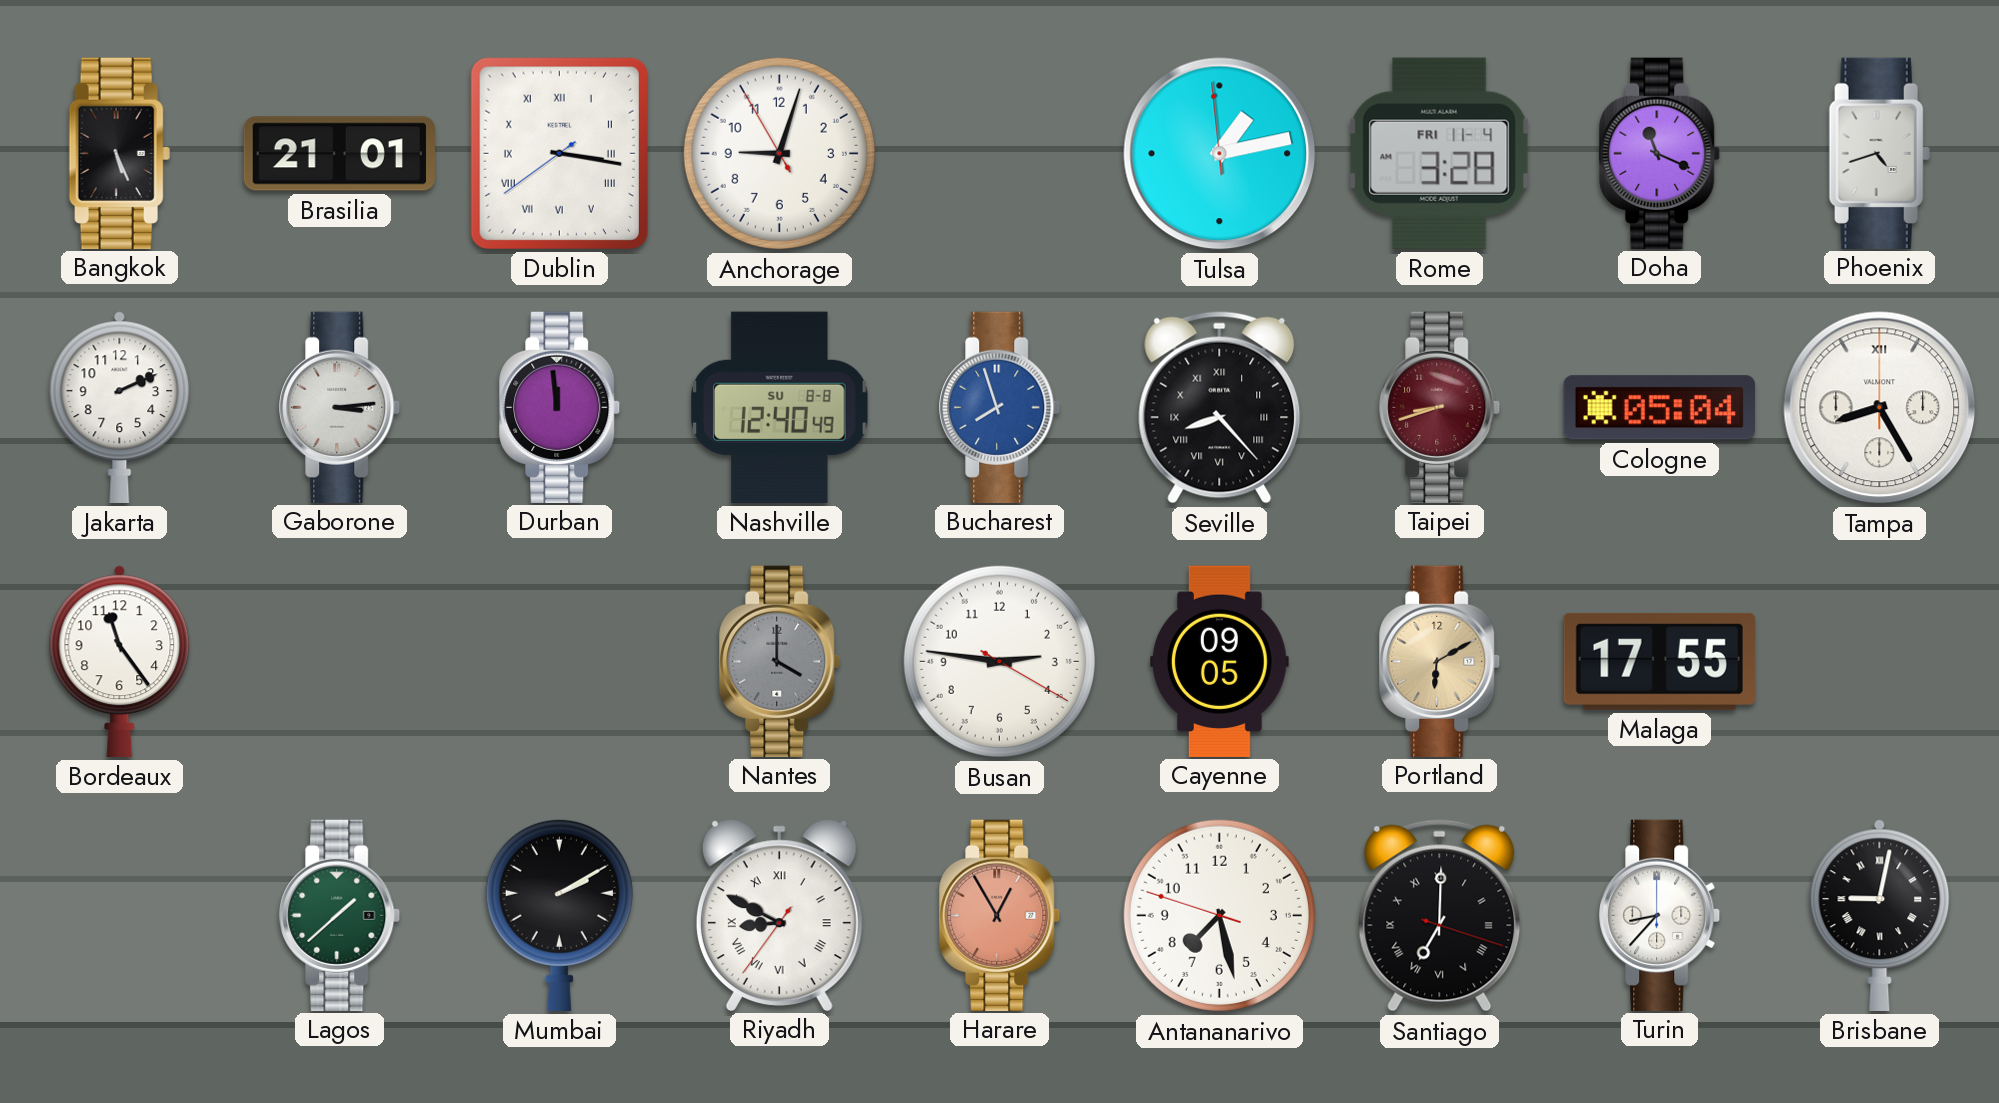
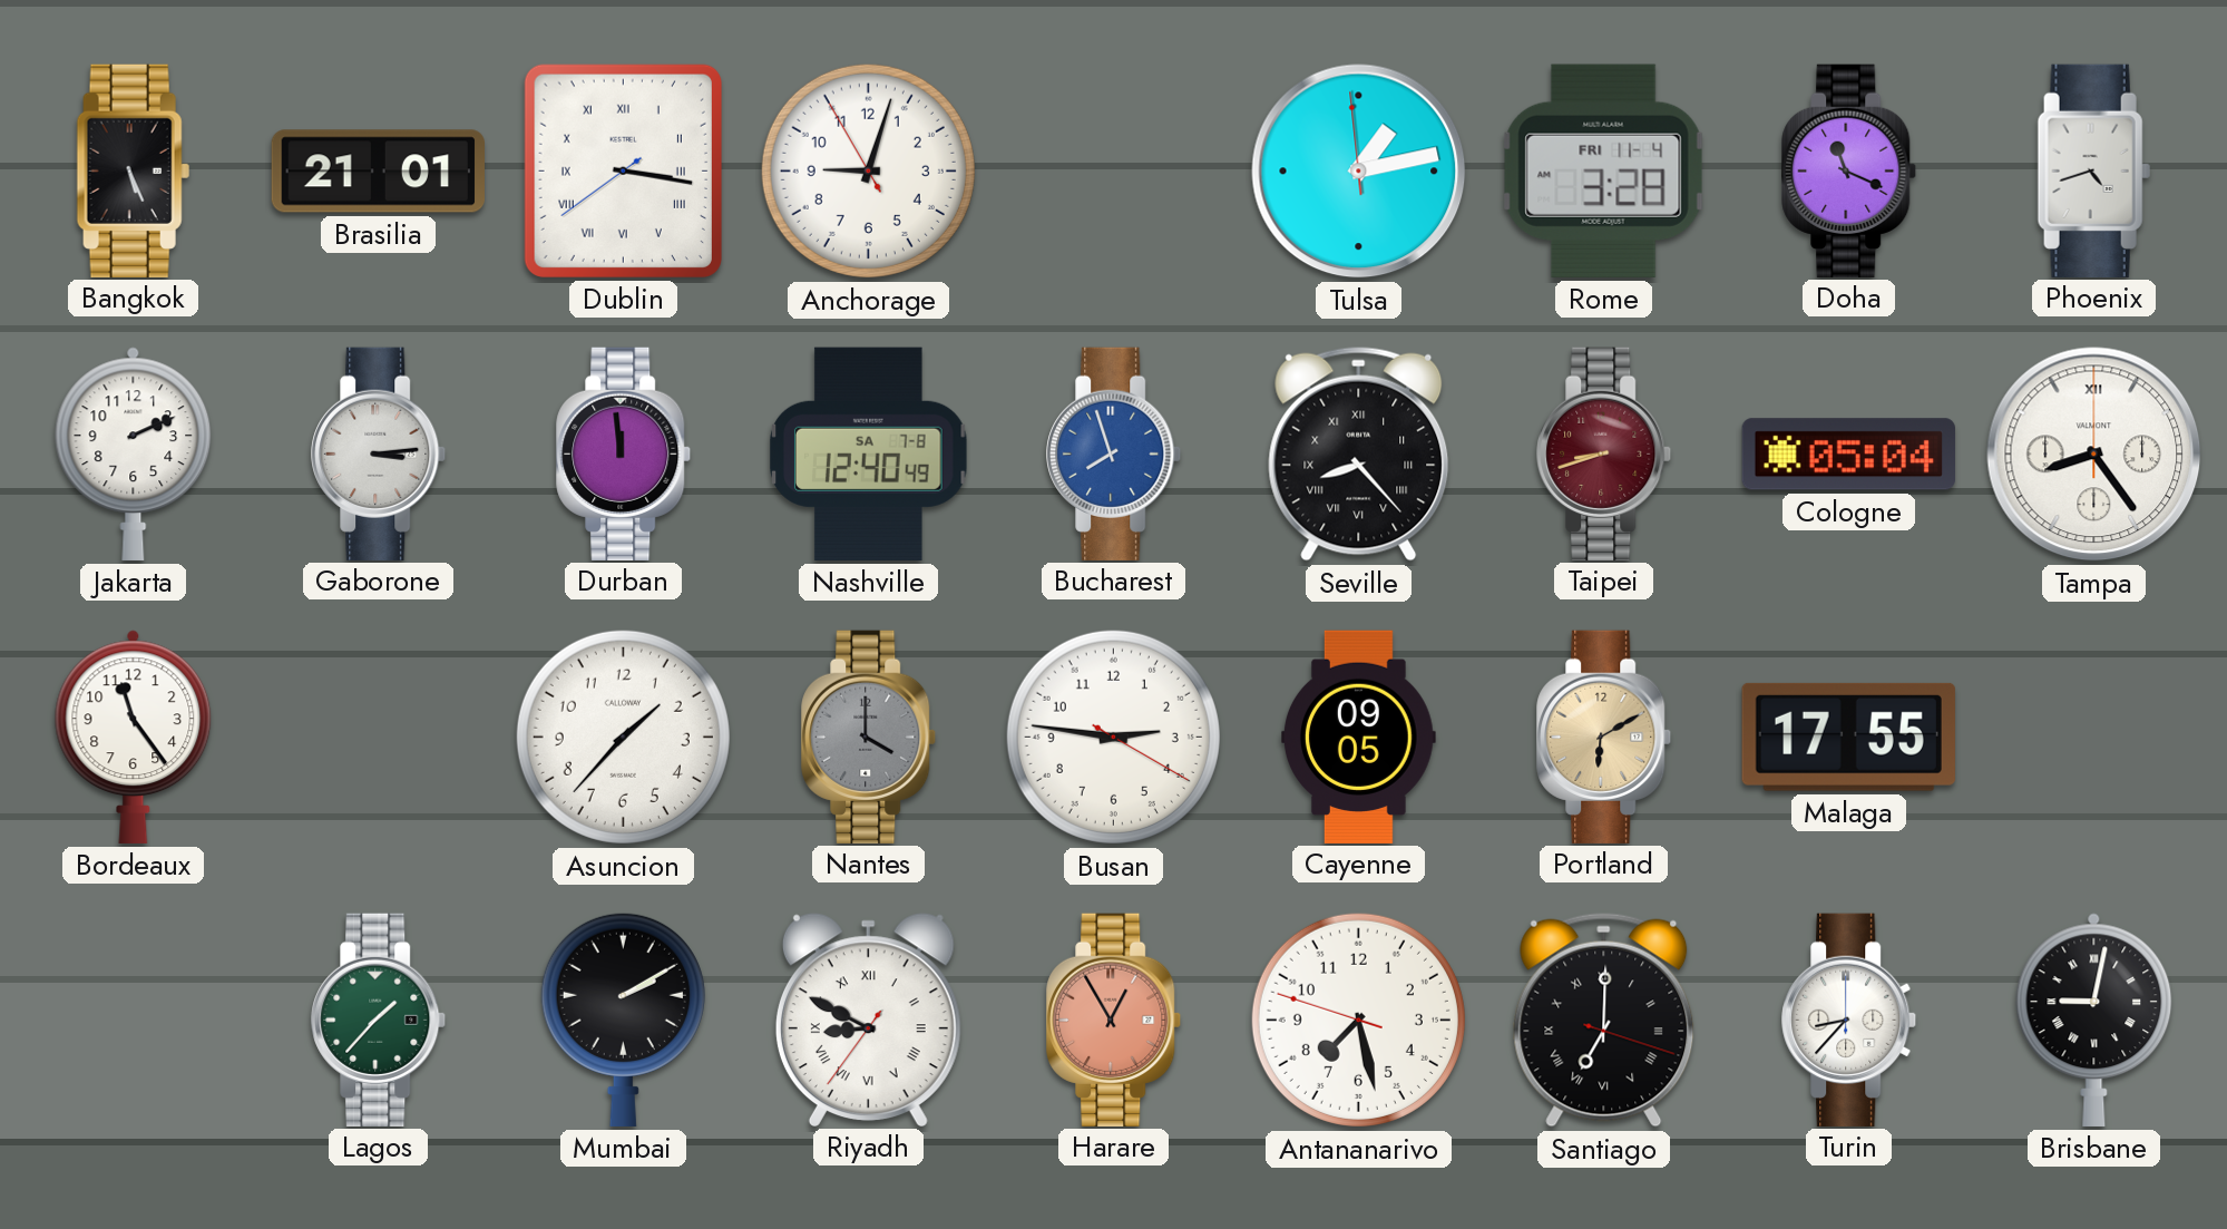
Nashville date: SU 8-8 -> SA 7-8
Tampa: 8:25 -> 8:24
Asuncion: none -> 1:37
Lagos: 1:38 -> 1:37
